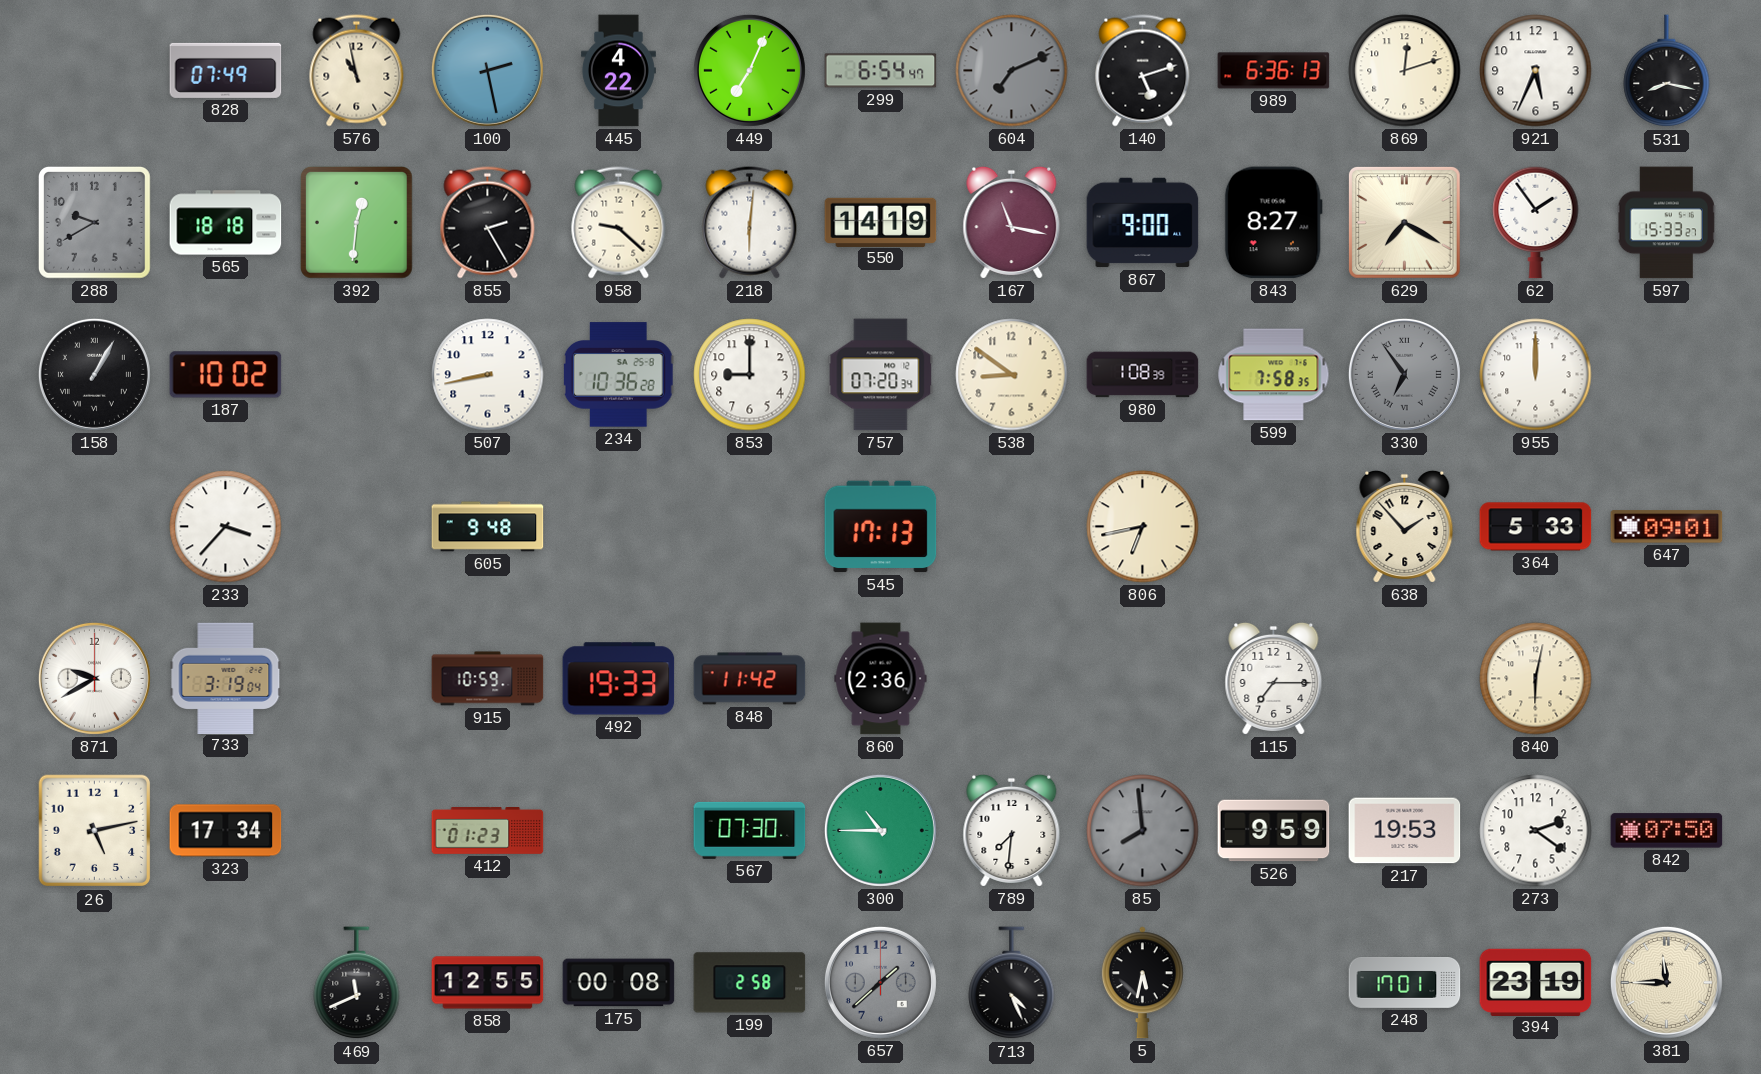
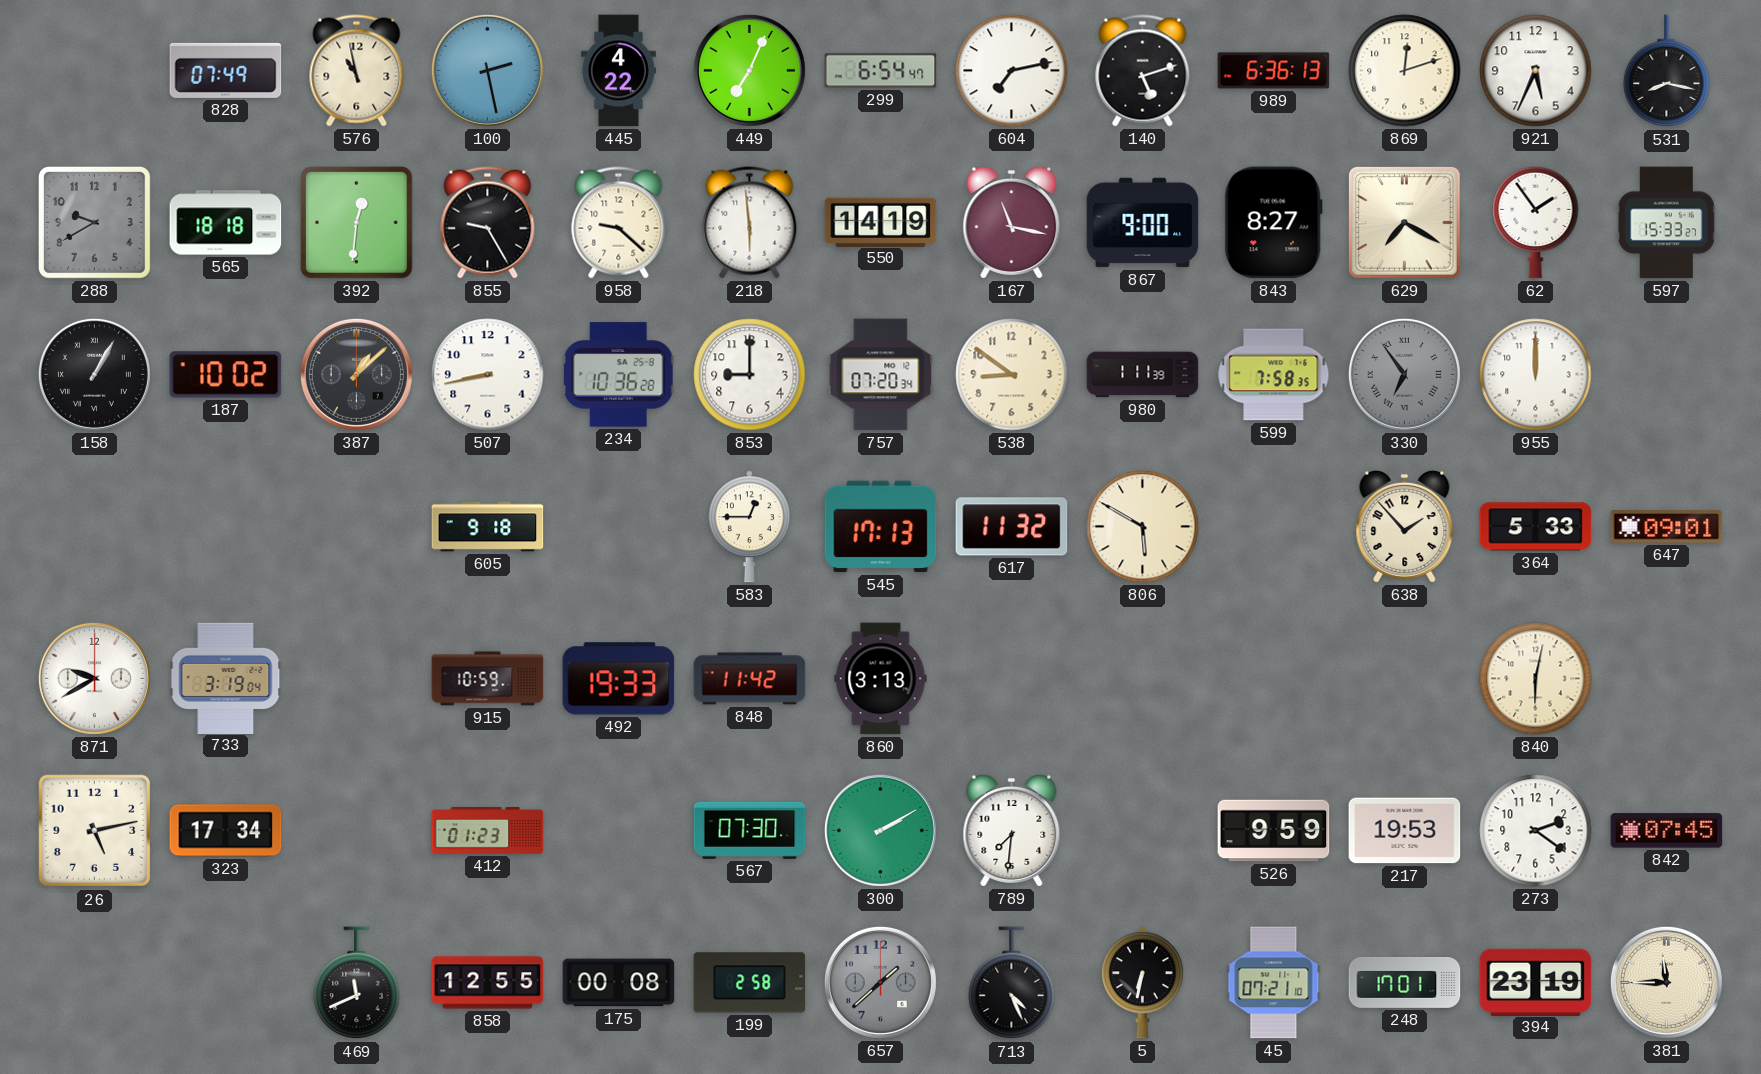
604: 7:11 -> 7:13
604 dial: grey -> white
855: 2:25 -> 9:25
218: 6:01 -> 5:59
387: none -> 1:08
980: 1:08 -> 1:11
233: 3:37 -> none
605: 9:48 -> 9:18
583: none -> 12:45
617: none -> 11:32
806: 6:43 -> 5:50
860: 2:36 -> 3:13
115: 7:15 -> none
300: 10:45 -> 2:10
85: 7:59 -> none
842: 07:50 -> 07:45
5: 5:32 -> 6:32
45: none -> 07:21
